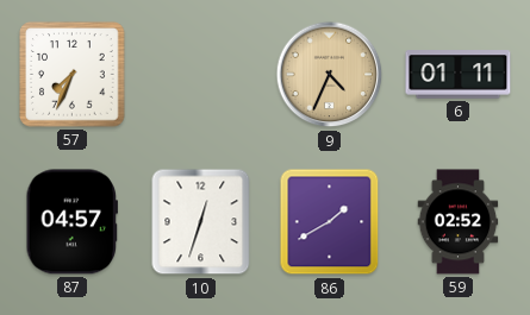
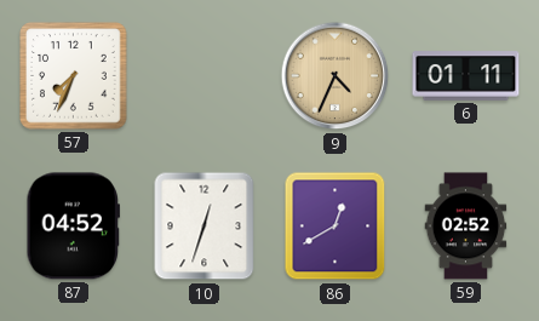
87: 04:57 -> 04:52
86: 1:40 -> 12:40
